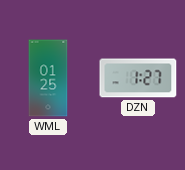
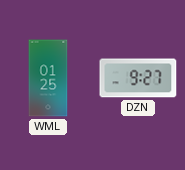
DZN: 1:27 -> 9:27
